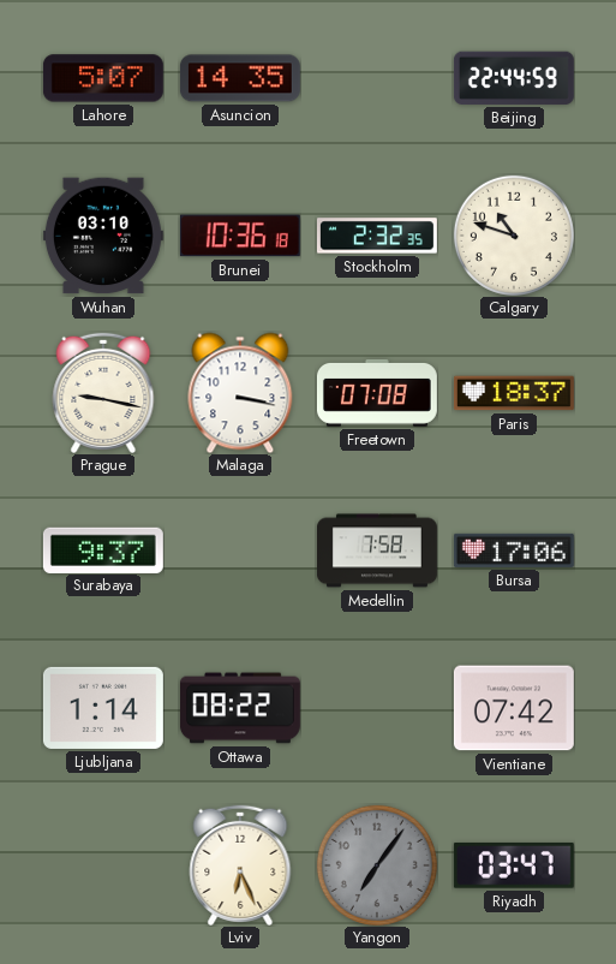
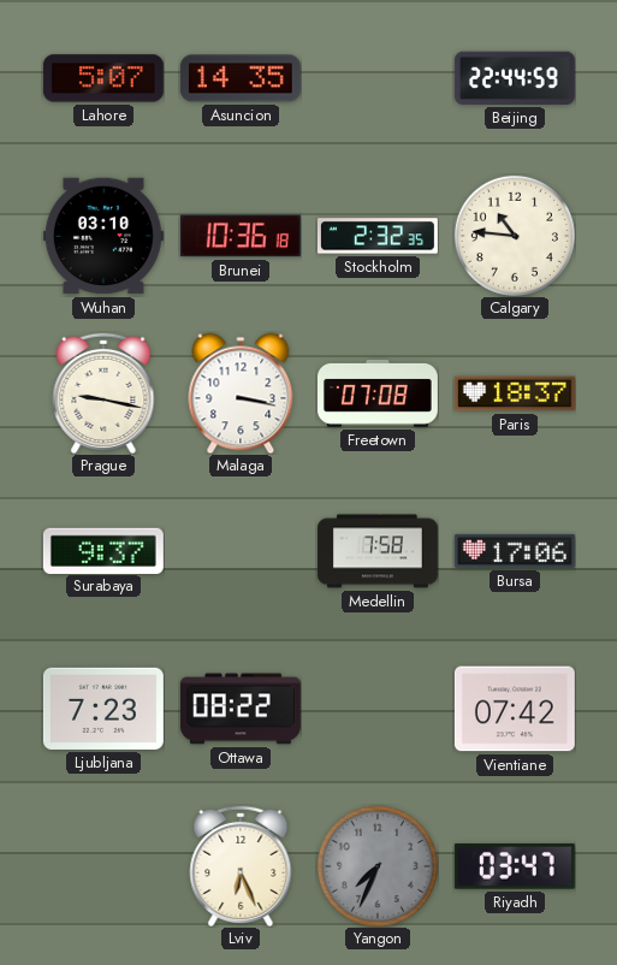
Calgary: 10:48 -> 10:46
Ljubljana: 1:14 -> 7:23
Yangon: 7:06 -> 7:34
